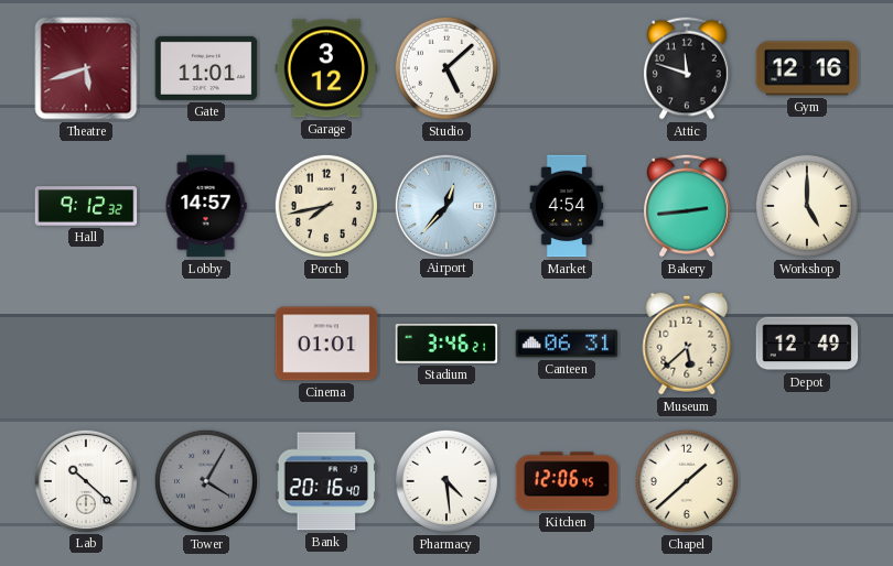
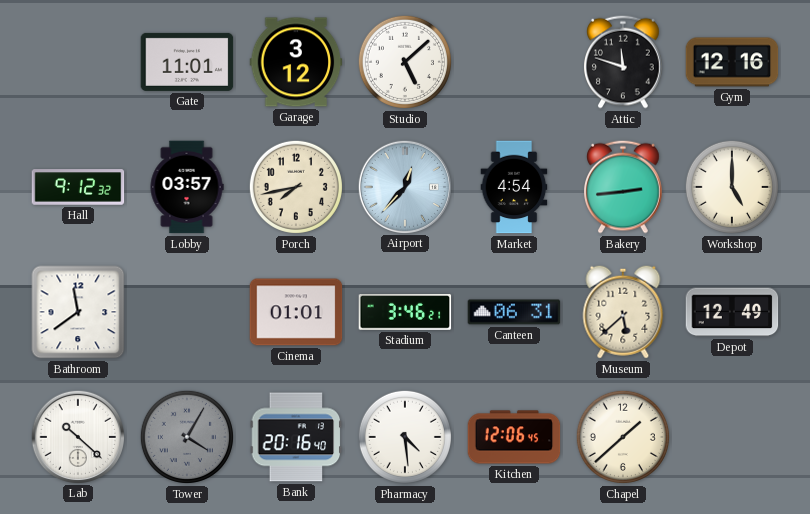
Theatre: 5:42 -> none
Lobby: 14:57 -> 03:57
Bathroom: none -> 11:39
